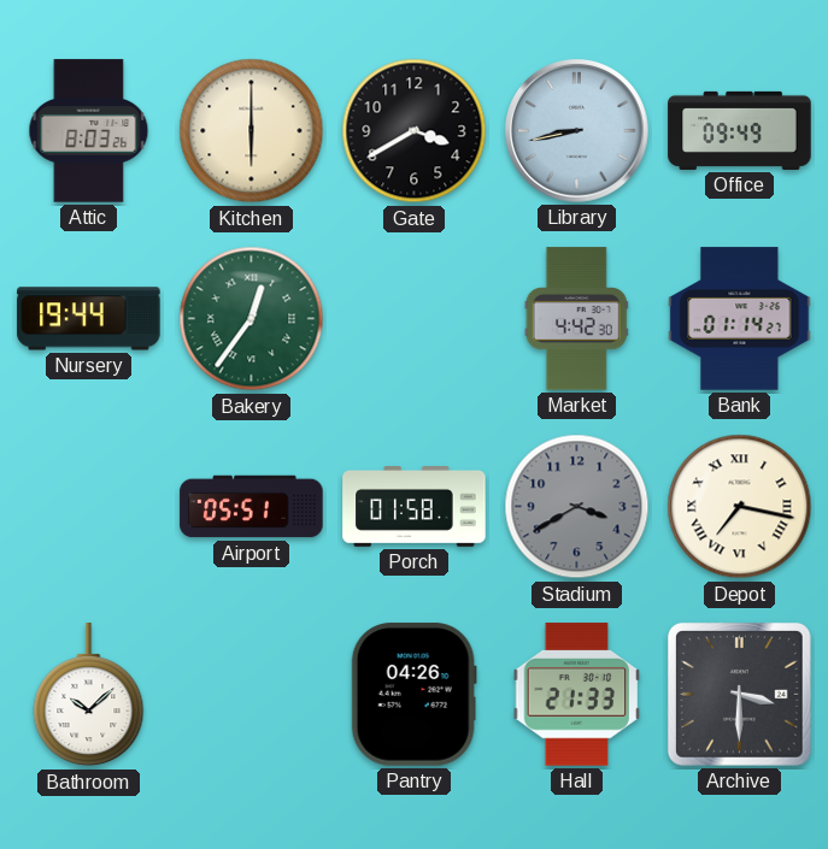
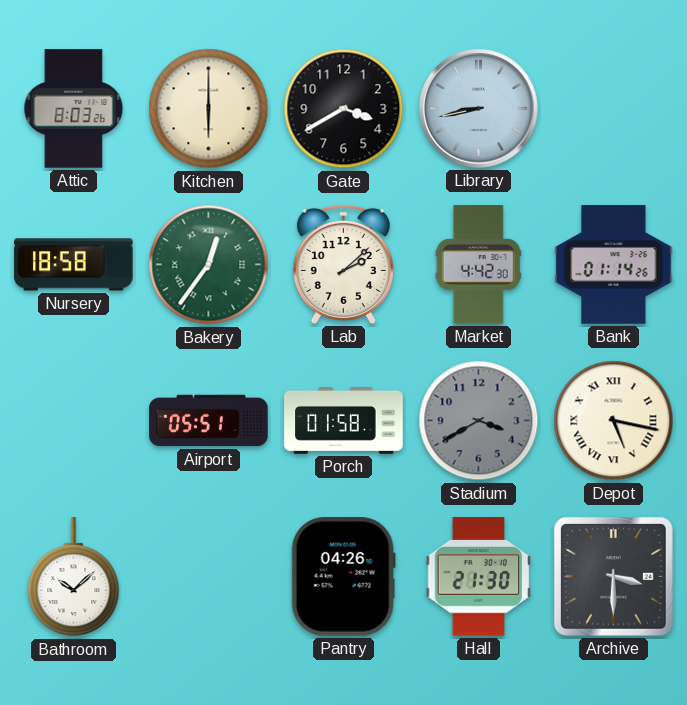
Office: 09:49 -> none
Nursery: 19:44 -> 18:58
Lab: none -> 2:08
Bank: 01:14:27 -> 01:14:26
Depot: 7:17 -> 5:17
Hall: 21:33 -> 21:30
